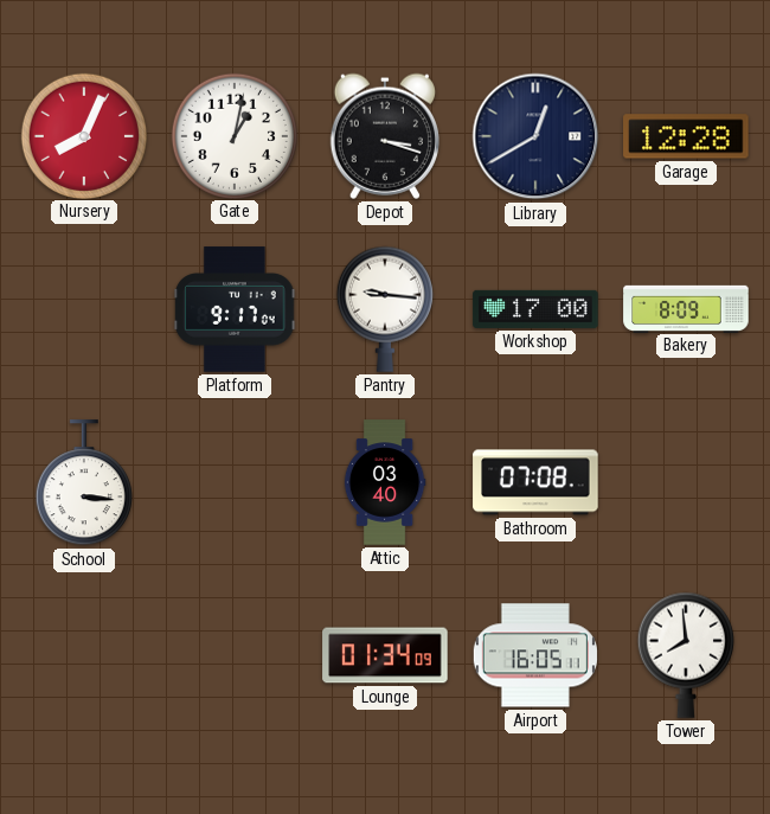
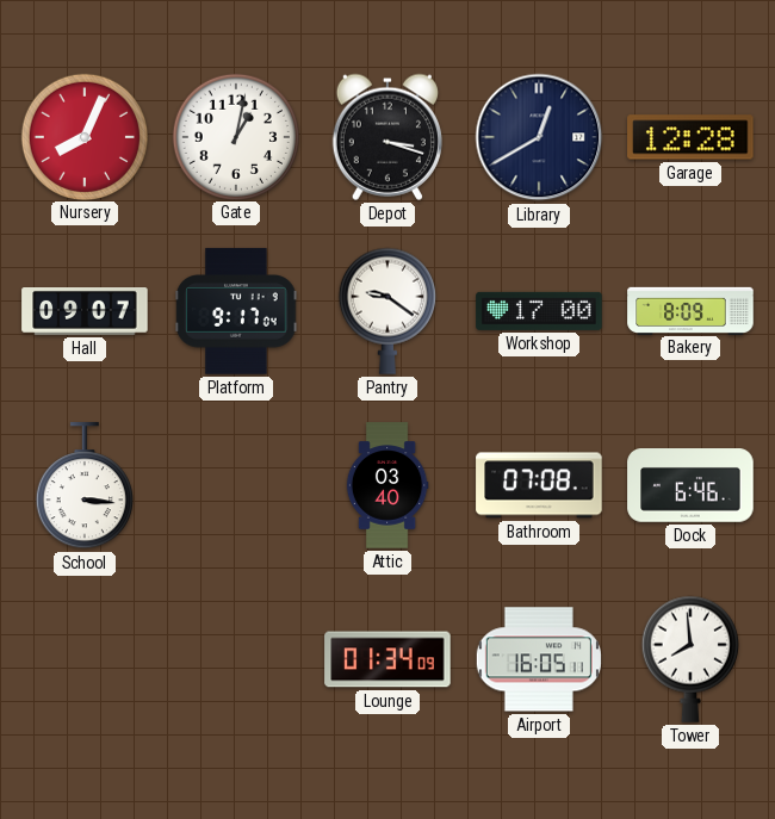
Hall: none -> 09:07
Pantry: 9:16 -> 9:21
Dock: none -> 6:46
